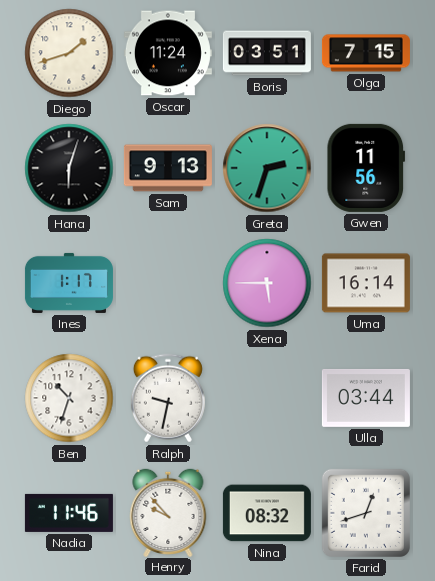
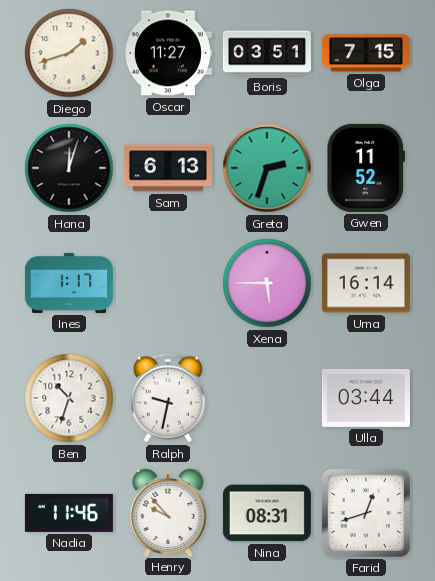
Oscar: 11:24 -> 11:27
Hana: 6:03 -> 12:03
Sam: 9:13 -> 6:13
Gwen: 11:56 -> 11:52
Nina: 08:32 -> 08:31
